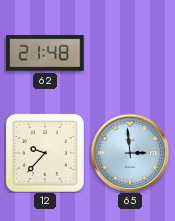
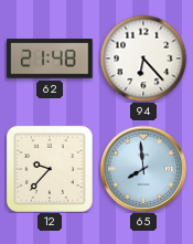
94: none -> 6:23
65: 2:59 -> 7:59
